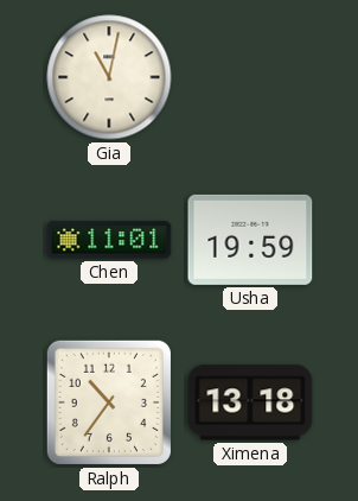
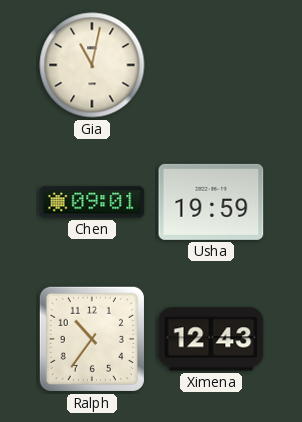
Chen: 11:01 -> 09:01
Ximena: 13:18 -> 12:43
